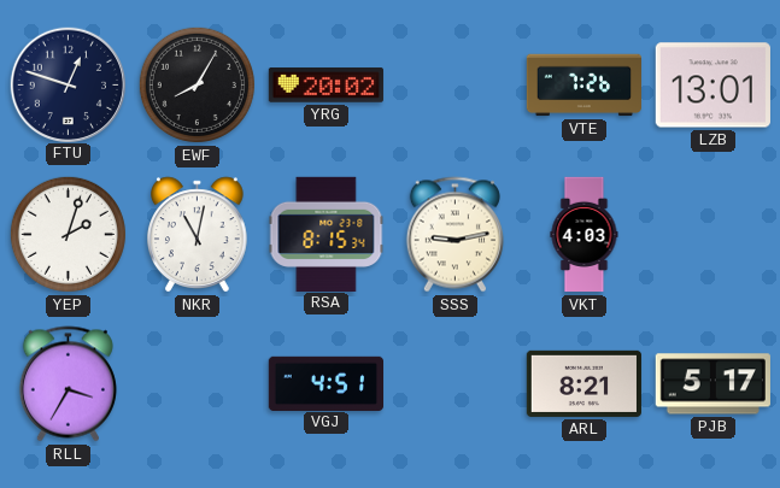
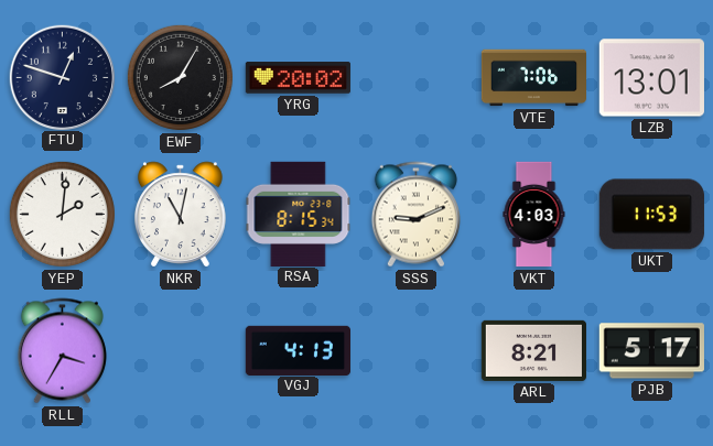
VTE: 7:26 -> 7:06
YEP: 2:03 -> 2:01
SSS: 9:13 -> 9:11
UKT: none -> 11:53
VGJ: 4:51 -> 4:13
